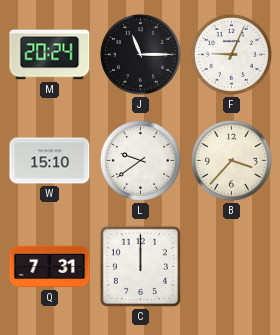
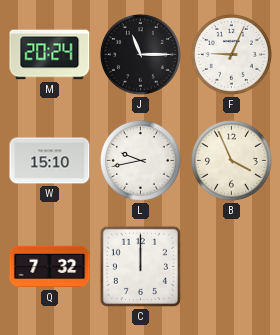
L: 9:39 -> 9:43
B: 3:37 -> 3:56
Q: 7:31 -> 7:32
